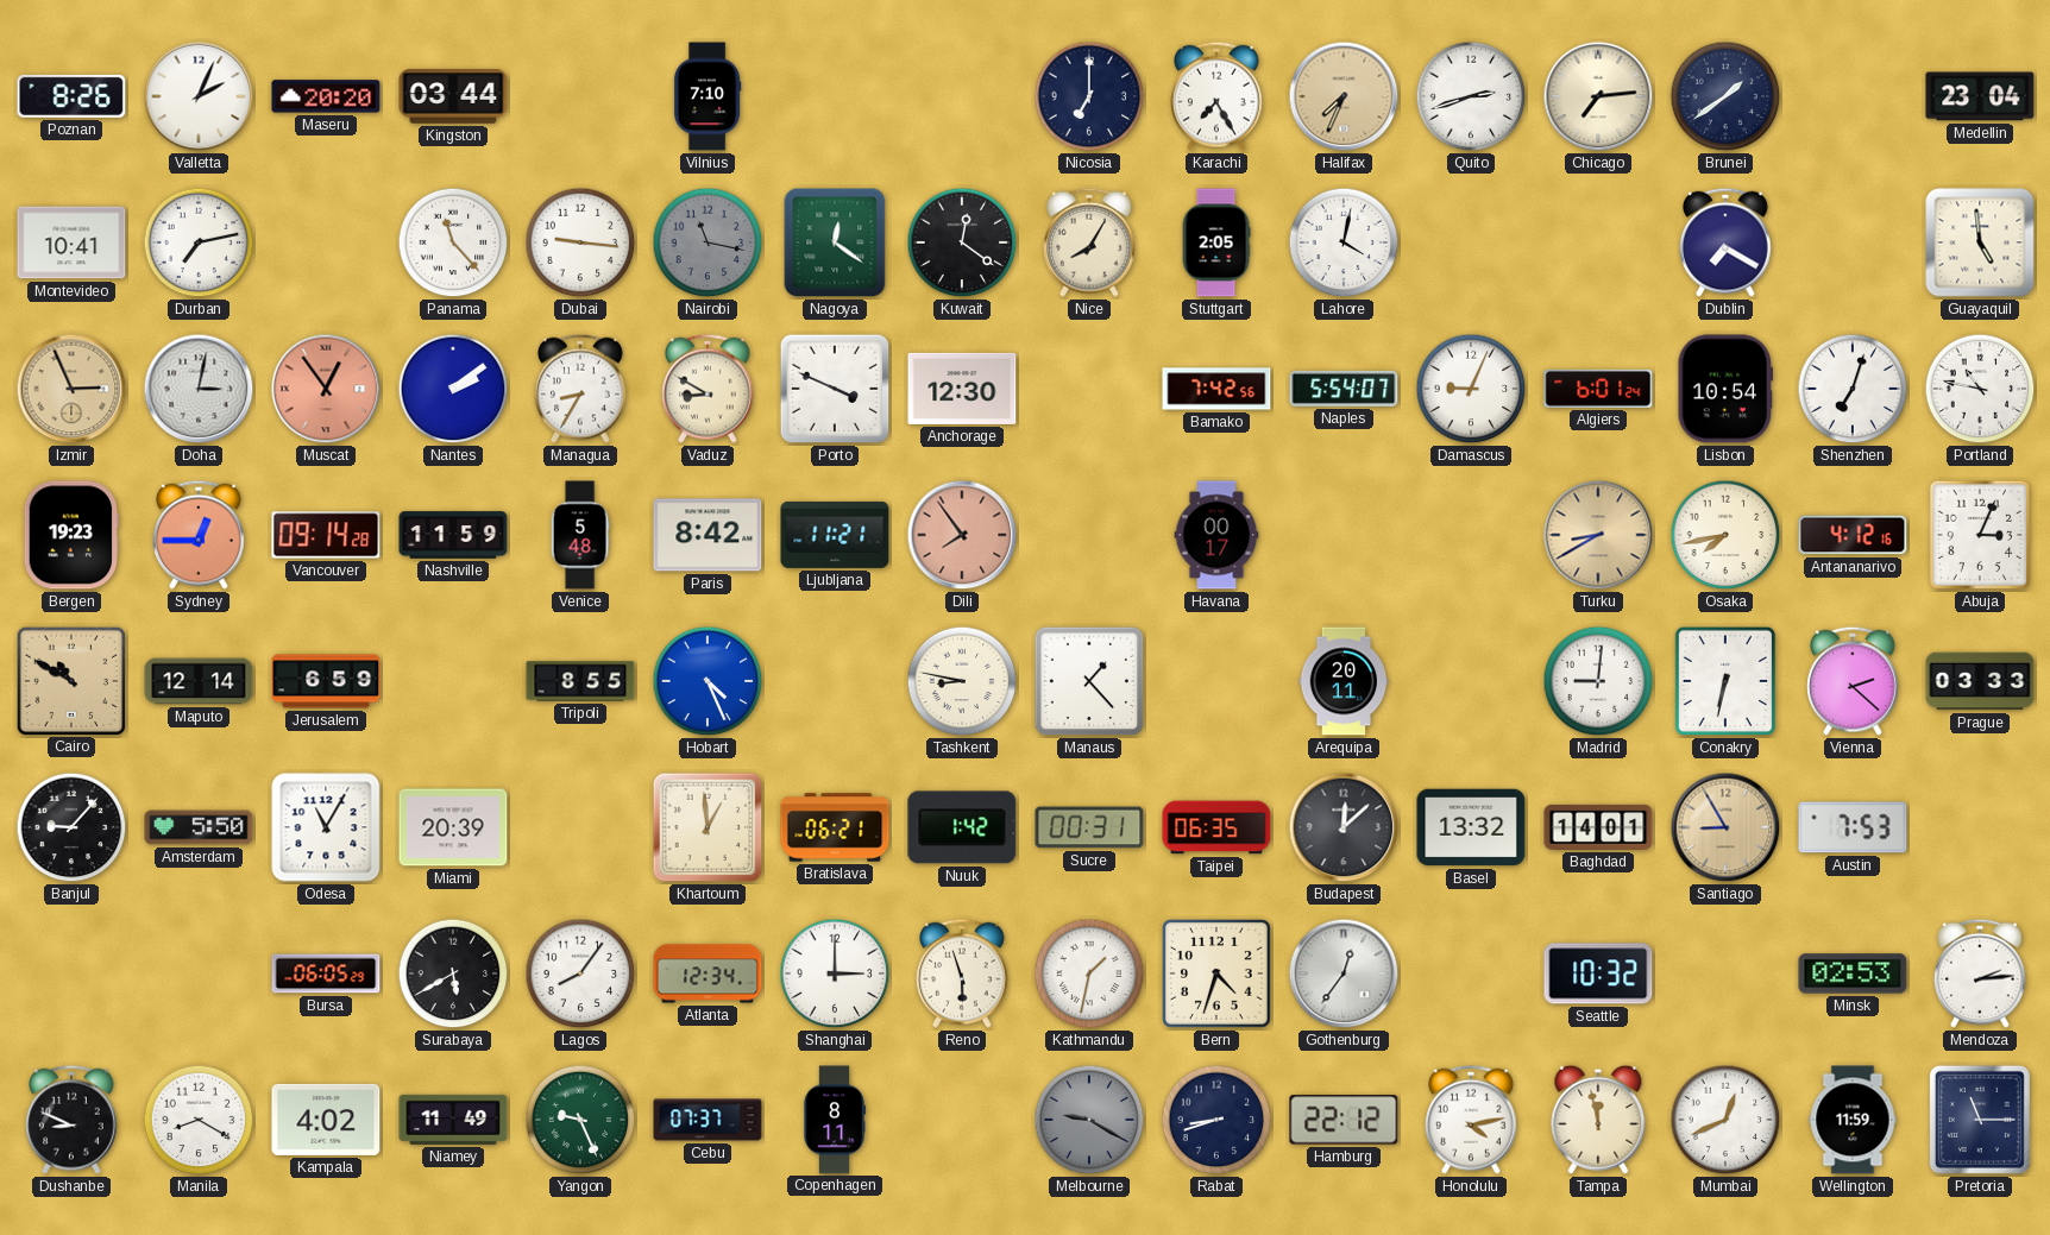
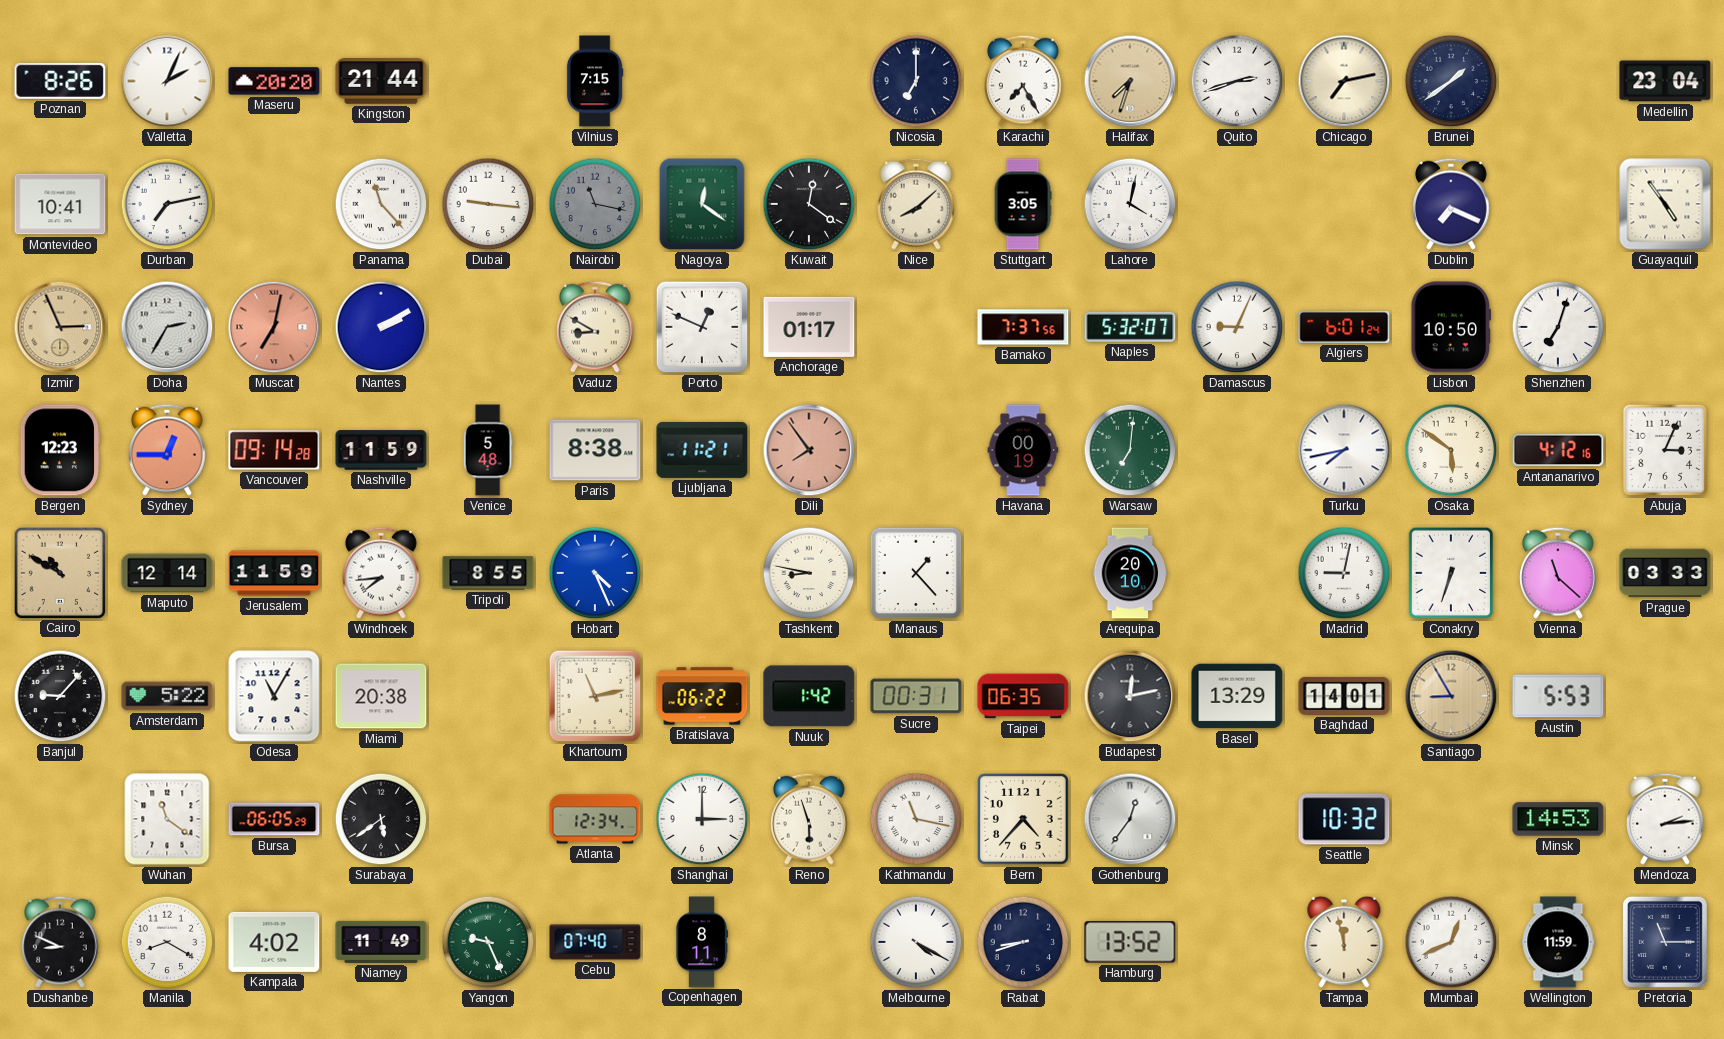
Kingston: 03:44 -> 21:44
Vilnius: 7:10 -> 7:15
Halifax: 7:34 -> 7:33
Chicago: 7:14 -> 7:13
Nice: 8:05 -> 8:08
Stuttgart: 2:05 -> 3:05
Dublin: 7:20 -> 7:19
Guayaquil: 4:59 -> 4:54
Doha: 3:02 -> 2:35
Muscat: 12:54 -> 7:02
Nantes: 2:09 -> 2:10
Managua: 8:35 -> none
Porto: 3:49 -> 12:49
Anchorage: 12:30 -> 01:17
Bamako: 7:42 -> 7:37
Naples: 5:54 -> 5:32
Lisbon: 10:54 -> 10:50
Portland: 10:47 -> none
Bergen: 19:23 -> 12:23
Paris: 8:42 -> 8:38
Havana: 00:17 -> 00:19
Warsaw: none -> 7:01
Turku: 8:40 -> 7:43
Turku dial: champagne -> white
Osaka: 7:43 -> 5:51
Jerusalem: 6:59 -> 11:59
Windhoek: none -> 7:44
Arequipa: 20:11 -> 20:10
Madrid: 9:01 -> 9:02
Conakry: 6:32 -> 6:33
Vienna: 2:22 -> 11:22
Amsterdam: 5:50 -> 5:22
Miami: 20:39 -> 20:38
Khartoum: 12:59 -> 11:13
Bratislava: 06:21 -> 06:22
Budapest: 12:08 -> 12:13
Basel: 13:32 -> 13:29
Austin: 7:53 -> 5:53
Wuhan: none -> 11:21
Surabaya: 5:40 -> 5:39
Lagos: 8:06 -> none
Kathmandu: 1:32 -> 11:17
Bern: 4:33 -> 4:37
Minsk: 02:53 -> 14:53
Cebu: 07:37 -> 07:40
Melbourne: 9:20 -> 4:20
Melbourne dial: grey -> white
Hamburg: 22:12 -> 13:52
Honolulu: 4:13 -> none
